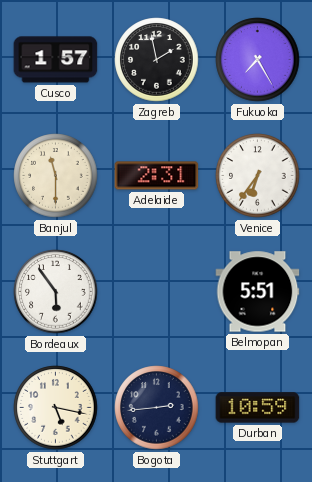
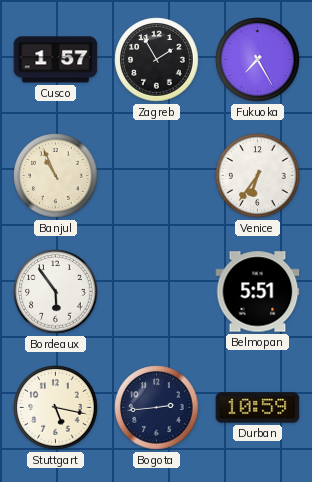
Zagreb: 1:58 -> 1:55
Banjul: 11:30 -> 10:56
Adelaide: 2:31 -> none
